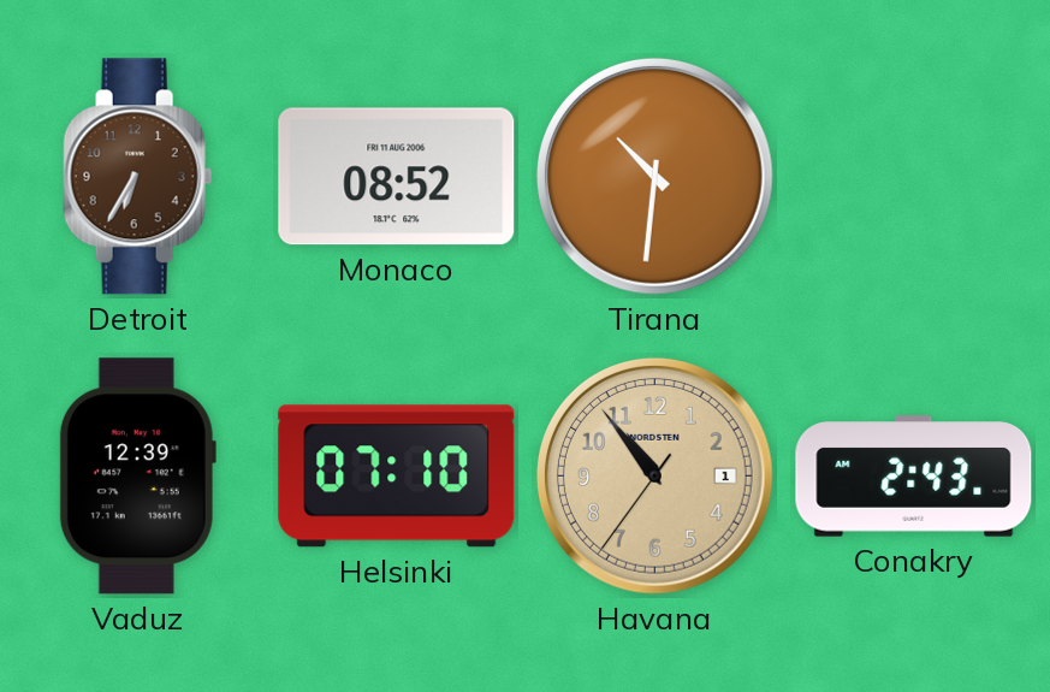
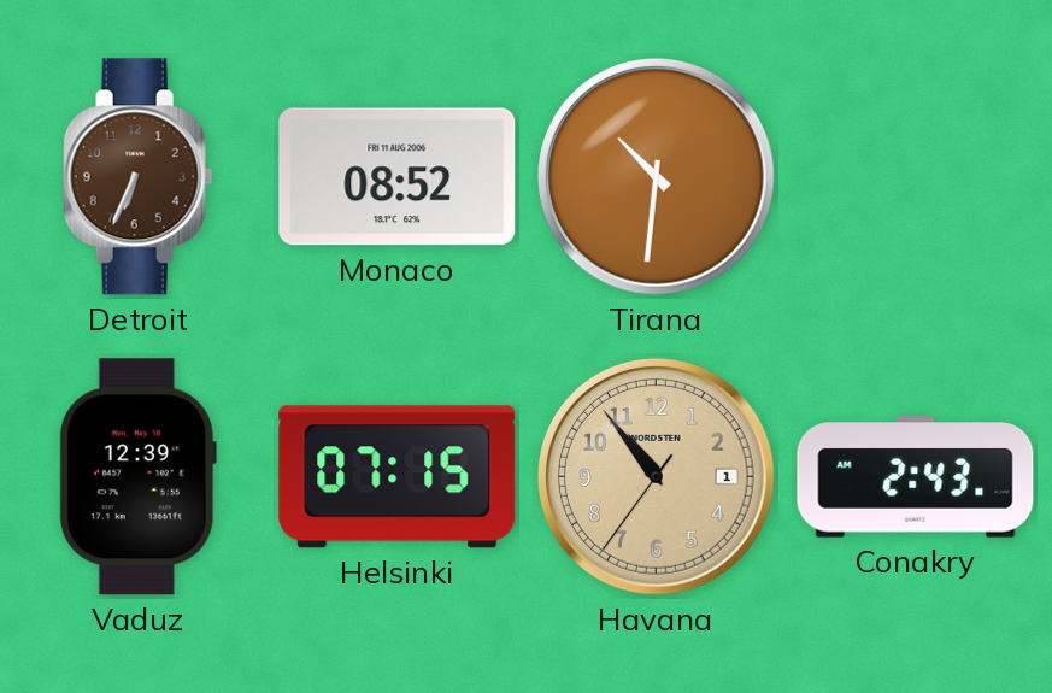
Detroit: 6:35 -> 6:34
Helsinki: 07:10 -> 07:15
